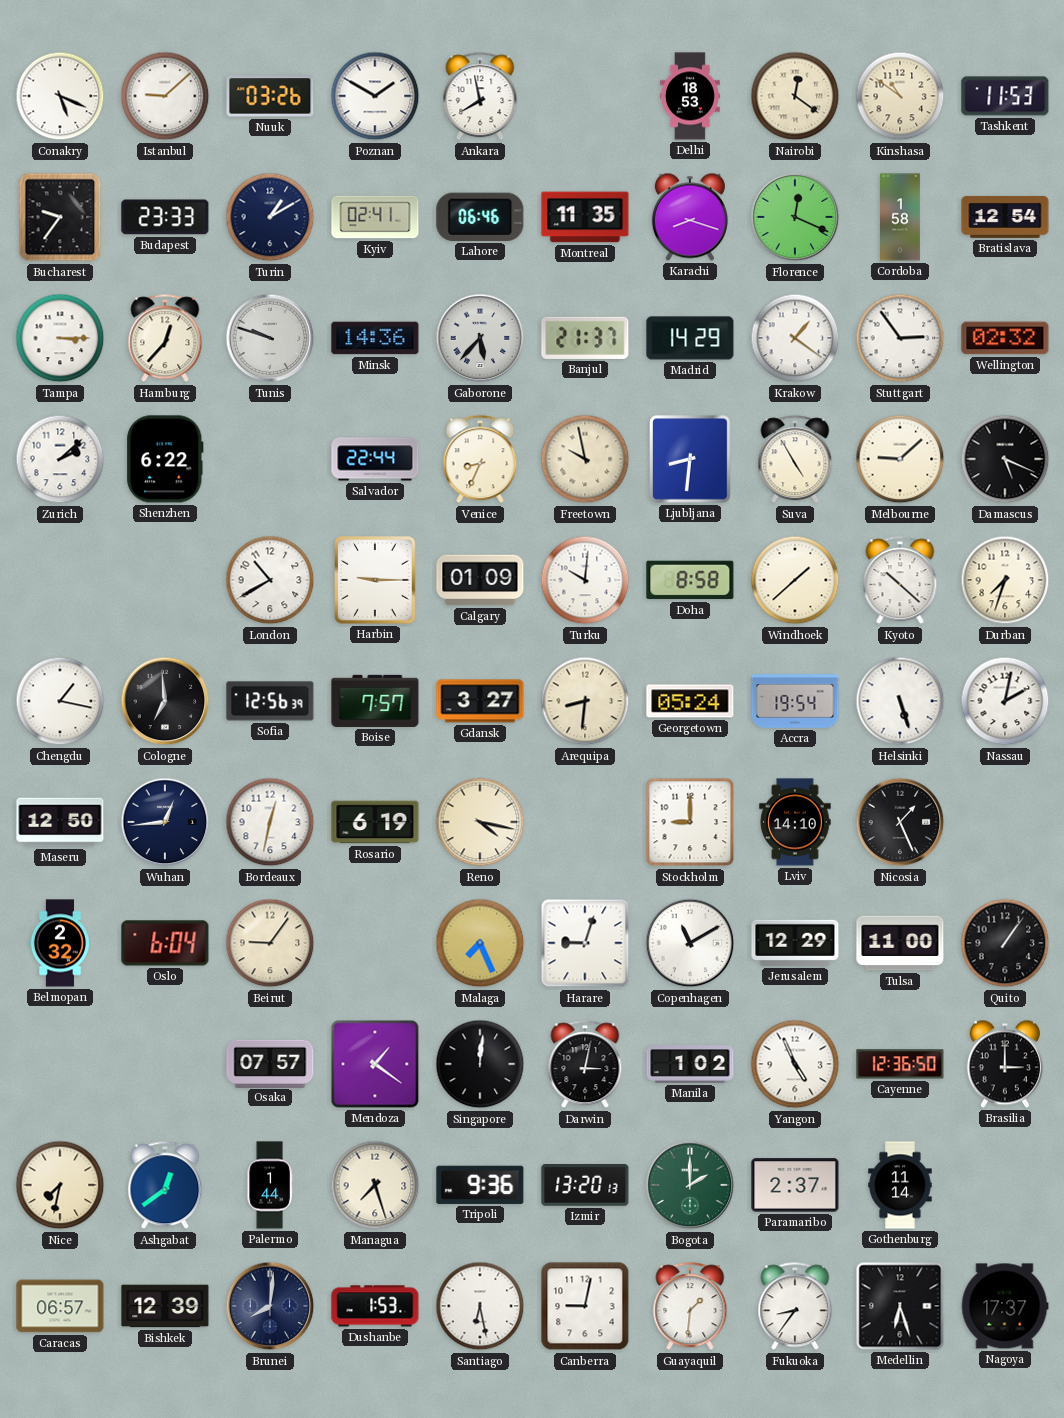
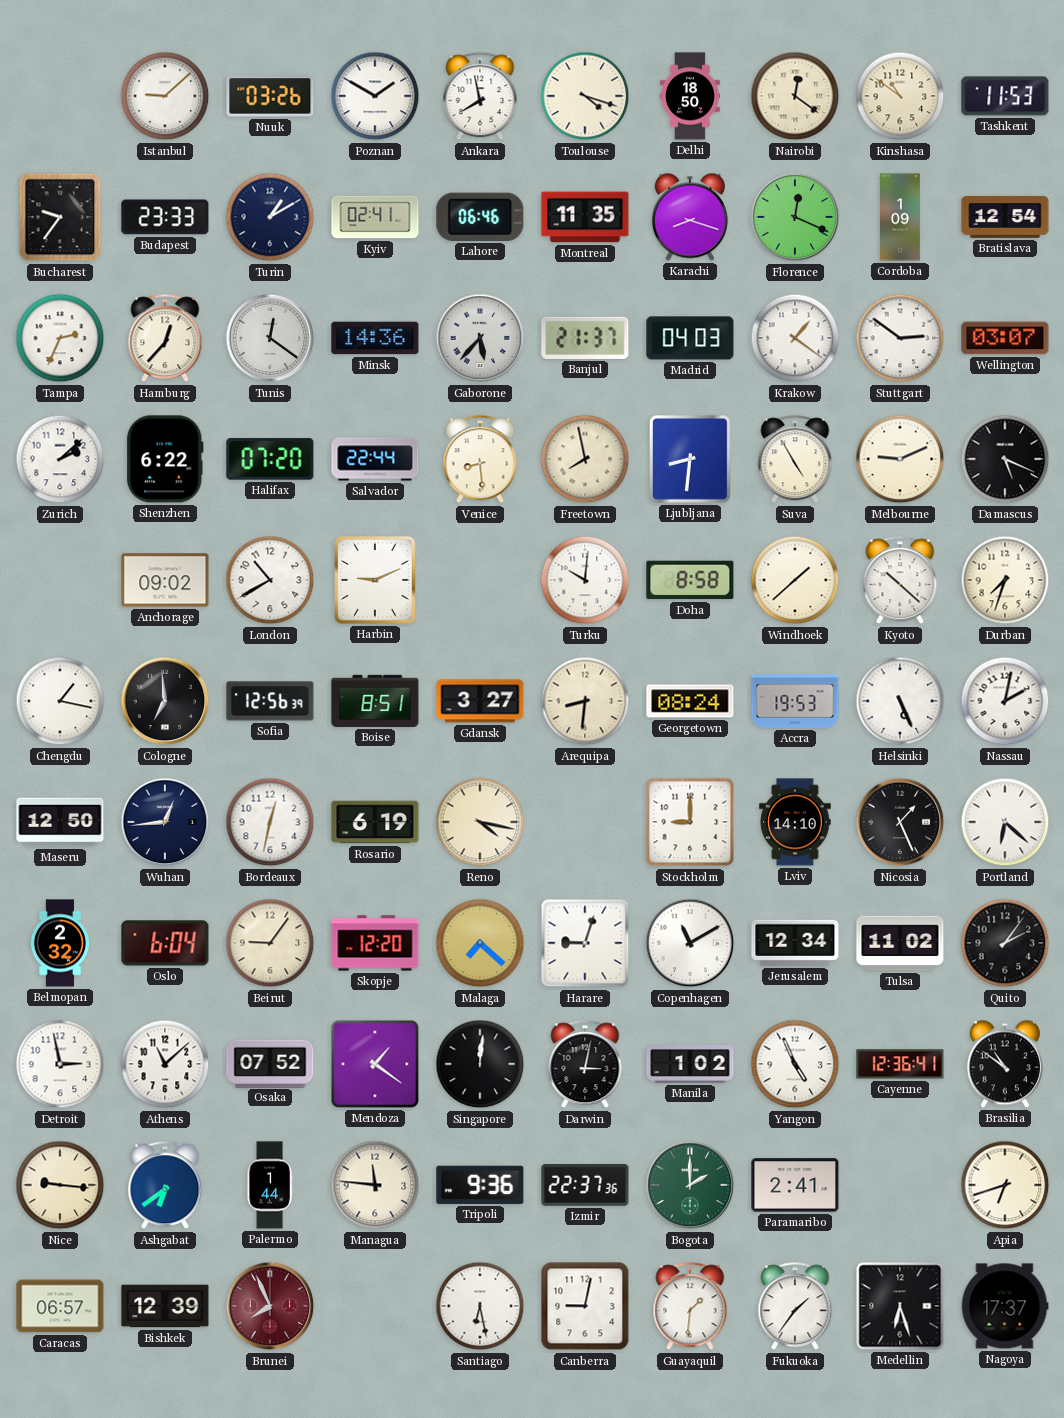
Conakry: 5:19 -> none
Toulouse: none -> 4:18
Delhi: 18:53 -> 18:50
Cordoba: 1:58 -> 1:09
Tampa: 3:15 -> 2:34
Tunis: 9:48 -> 12:21
Madrid: 14:29 -> 04:03
Stuttgart: 2:54 -> 2:51
Wellington: 02:32 -> 03:07
Halifax: none -> 07:20
Venice: 8:34 -> 8:29
Freetown: 9:58 -> 7:58
Melbourne: 9:08 -> 9:11
Anchorage: none -> 09:02
Harbin: 9:15 -> 9:11
Calgary: 01:09 -> none
Boise: 7:57 -> 8:51
Georgetown: 05:24 -> 08:24
Accra: 19:54 -> 19:53
Helsinki: 5:27 -> 5:26
Portland: none -> 6:22
Skopje: none -> 12:20
Malaga: 7:26 -> 7:22
Jerusalem: 12:29 -> 12:34
Tulsa: 11:00 -> 11:02
Quito: 1:06 -> 2:06
Detroit: none -> 2:58
Athens: none -> 11:08
Osaka: 07:57 -> 07:52
Cayenne: 12:36:50 -> 12:36:41
Brasilia: 3:00 -> 10:51
Nice: 7:32 -> 9:16
Ashgabat: 12:39 -> 6:39
Managua: 7:27 -> 11:46
Izmir: 13:20 -> 22:37
Paramaribo: 2:37 -> 2:41
Gothenburg: 11:14 -> none
Apia: none -> 6:42
Brunei: 8:01 -> 7:56
Brunei dial: navy -> burgundy
Dushanbe: 1:53 -> none
Fukuoka: 8:36 -> 1:36
